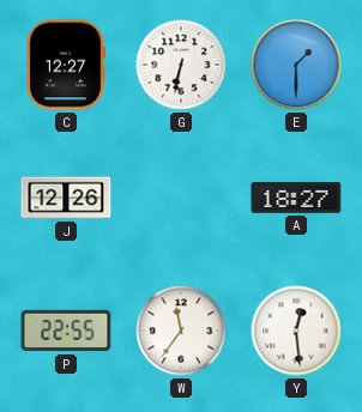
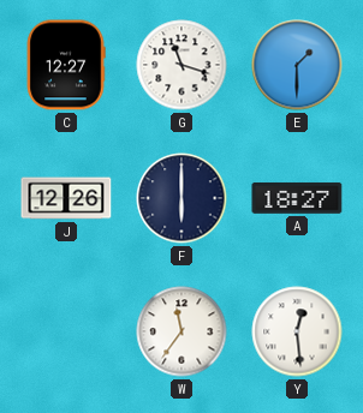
G: 6:32 -> 11:18
F: none -> 6:00
P: 22:55 -> none
